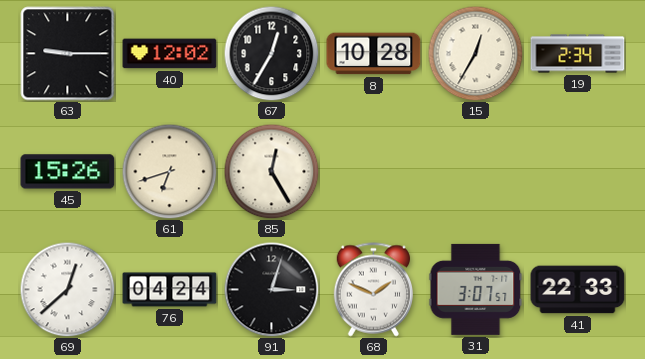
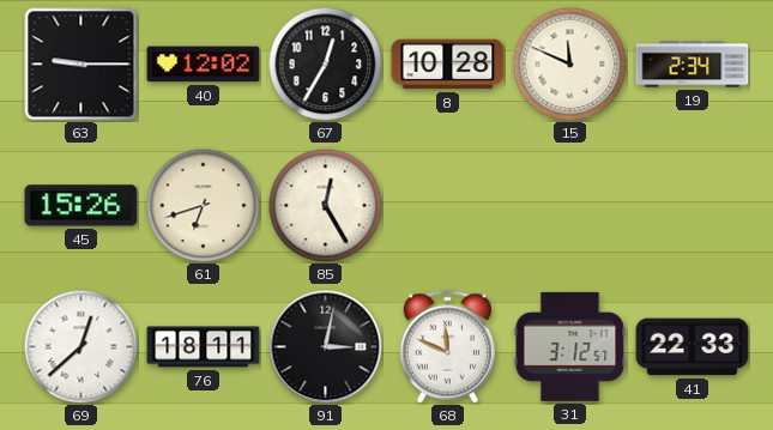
15: 12:35 -> 11:49
76: 04:24 -> 18:11
91: 3:03 -> 3:02
68: 1:49 -> 11:49
31: 3:07 -> 3:12
